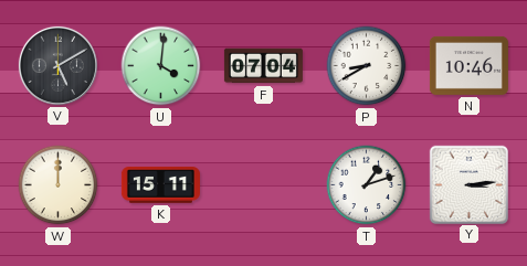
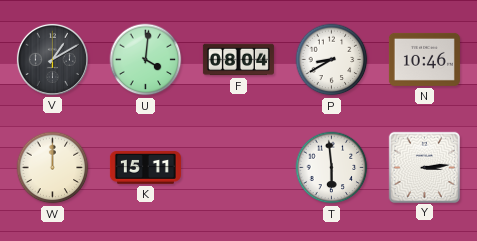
V: 5:10 -> 1:10
F: 07:04 -> 08:04
T: 1:12 -> 5:59
